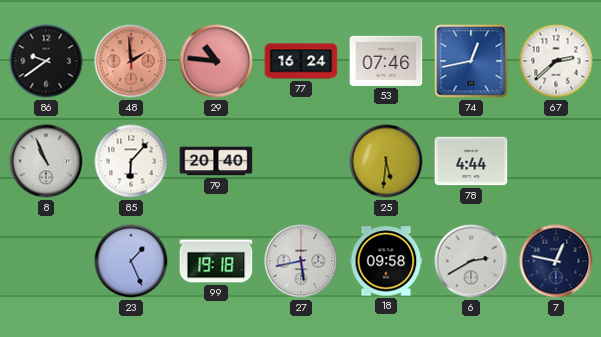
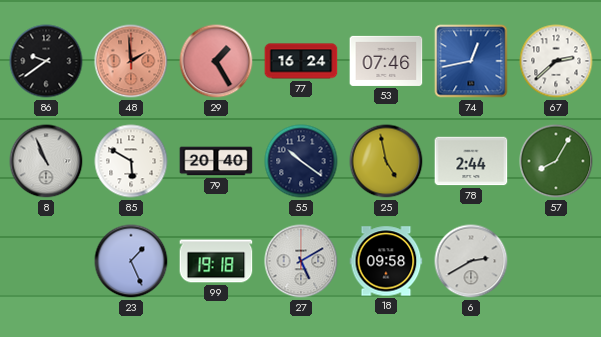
29: 10:46 -> 1:25
85: 6:07 -> 5:50
55: none -> 10:21
25: 5:31 -> 4:58
78: 4:44 -> 2:44
57: none -> 8:05
27: 5:43 -> 5:10
7: 12:47 -> none
